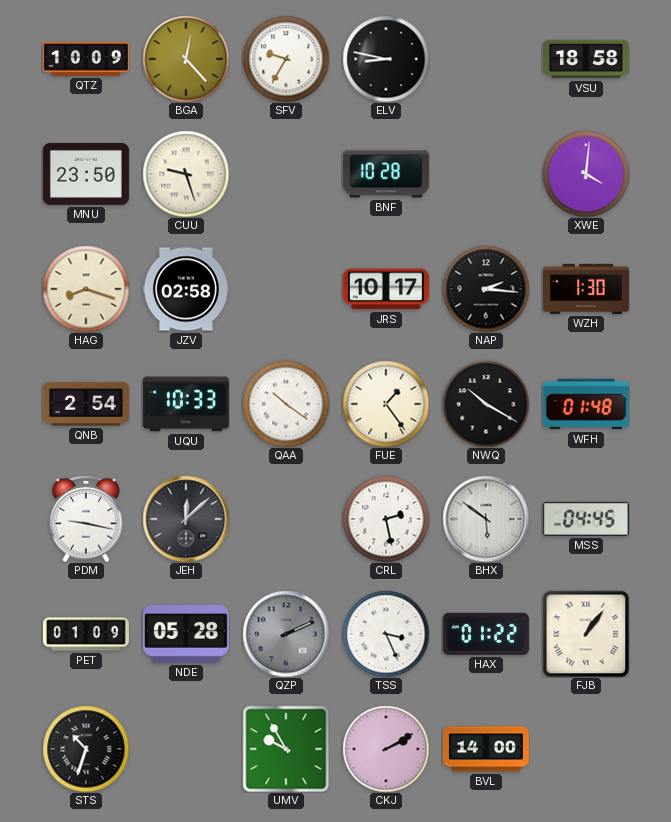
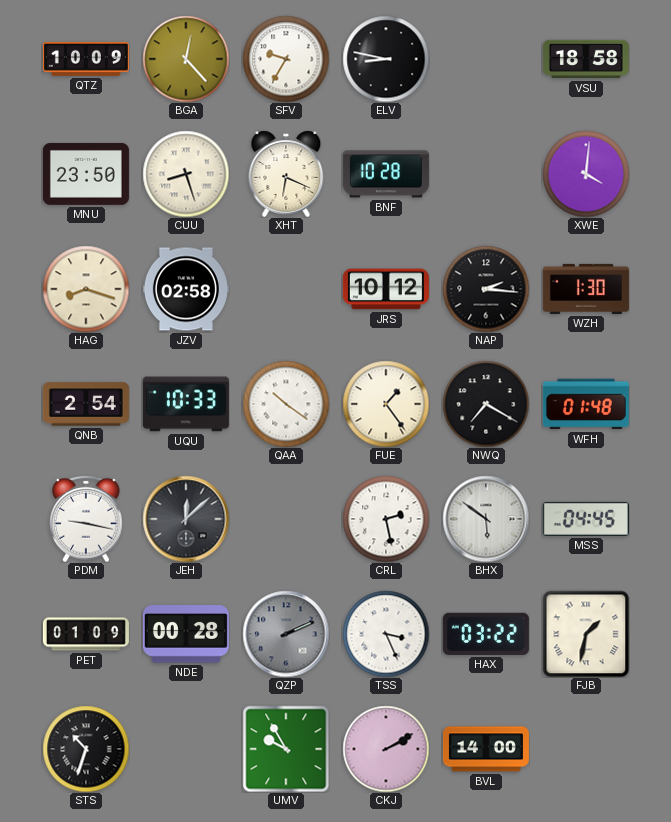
CUU: 9:27 -> 8:27
XHT: none -> 6:19
JRS: 10:17 -> 10:12
NWQ: 10:20 -> 7:20
NDE: 05:28 -> 00:28
HAX: 01:22 -> 03:22
FJB: 1:06 -> 1:32
